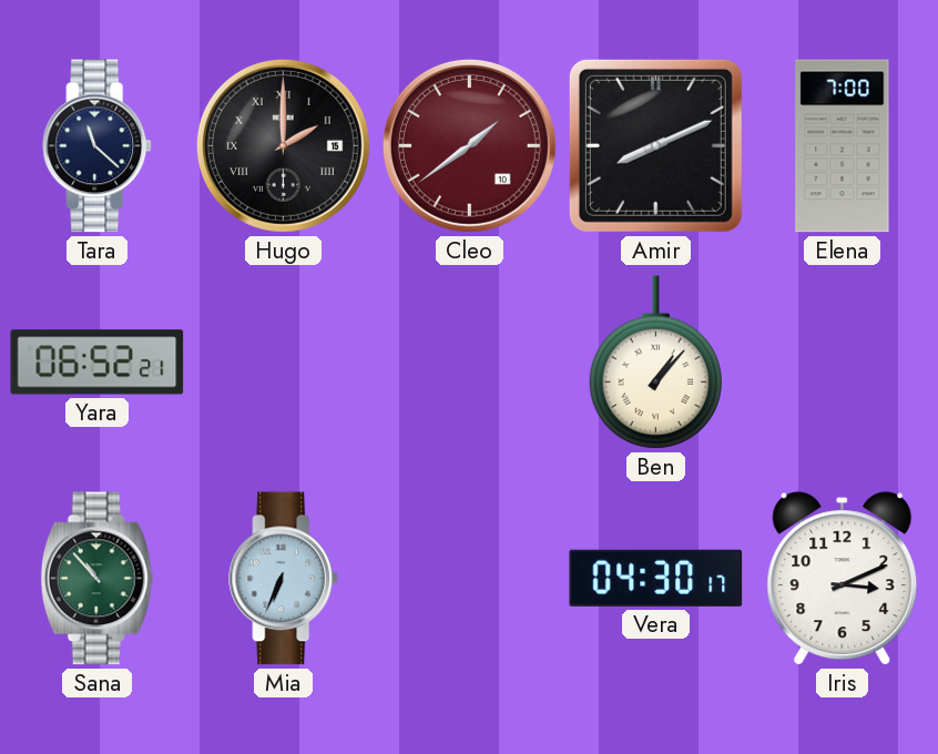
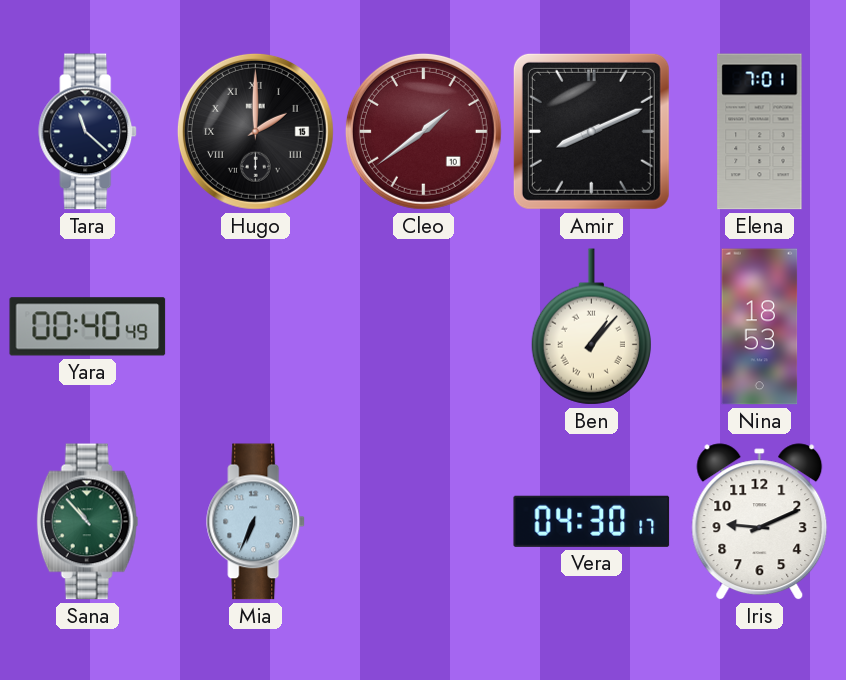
Elena: 7:00 -> 7:01
Yara: 06:52 -> 00:40
Nina: none -> 18:53
Iris: 3:11 -> 9:11
